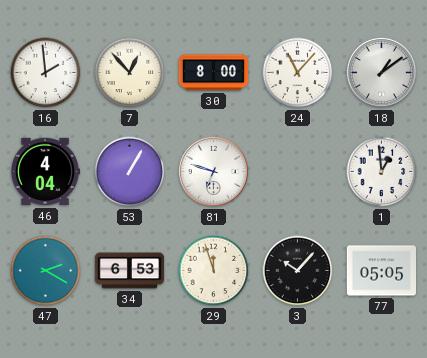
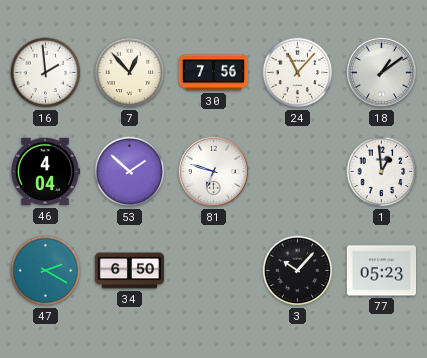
30: 8:00 -> 7:56
53: 1:05 -> 1:52
34: 6:53 -> 6:50
29: 11:57 -> none
77: 05:05 -> 05:23
